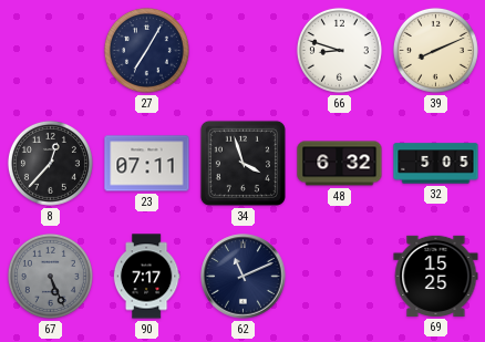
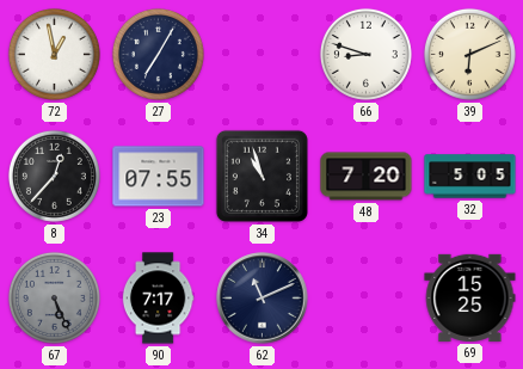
72: none -> 12:58
39: 8:11 -> 6:11
23: 07:11 -> 07:55
34: 3:57 -> 10:57
48: 6:32 -> 7:20
